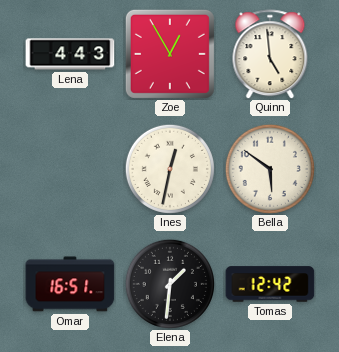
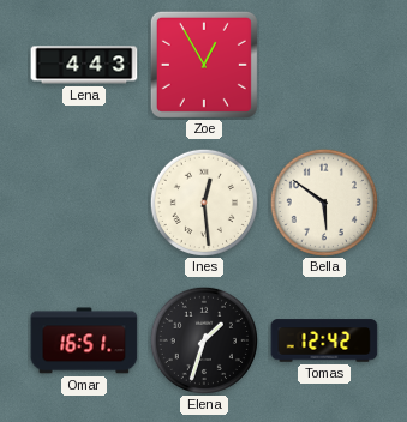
Quinn: 4:59 -> none
Ines: 12:32 -> 12:29
Elena: 1:31 -> 1:33
